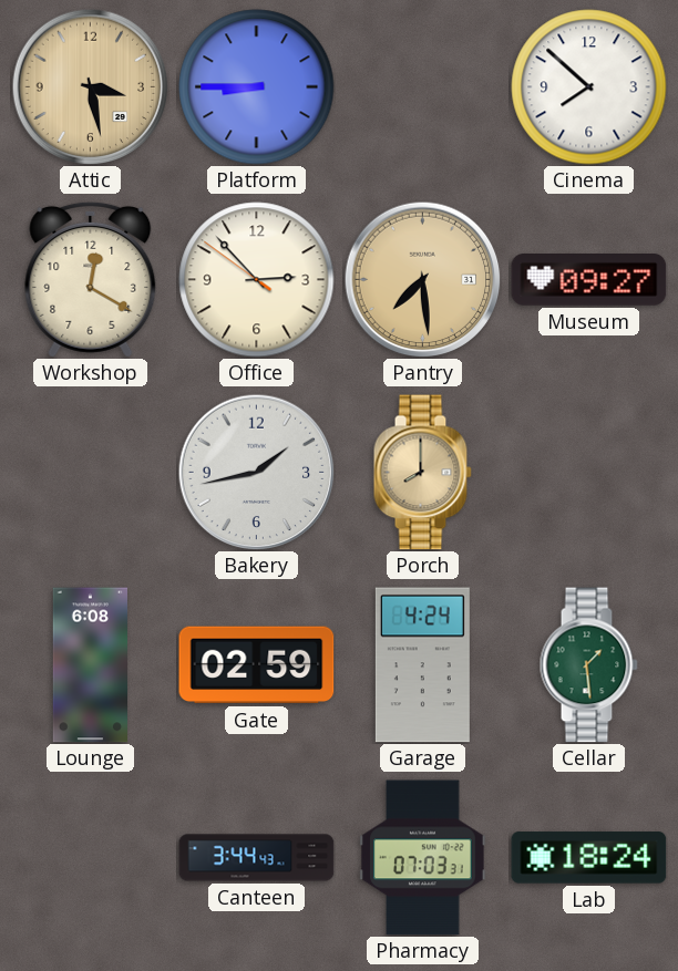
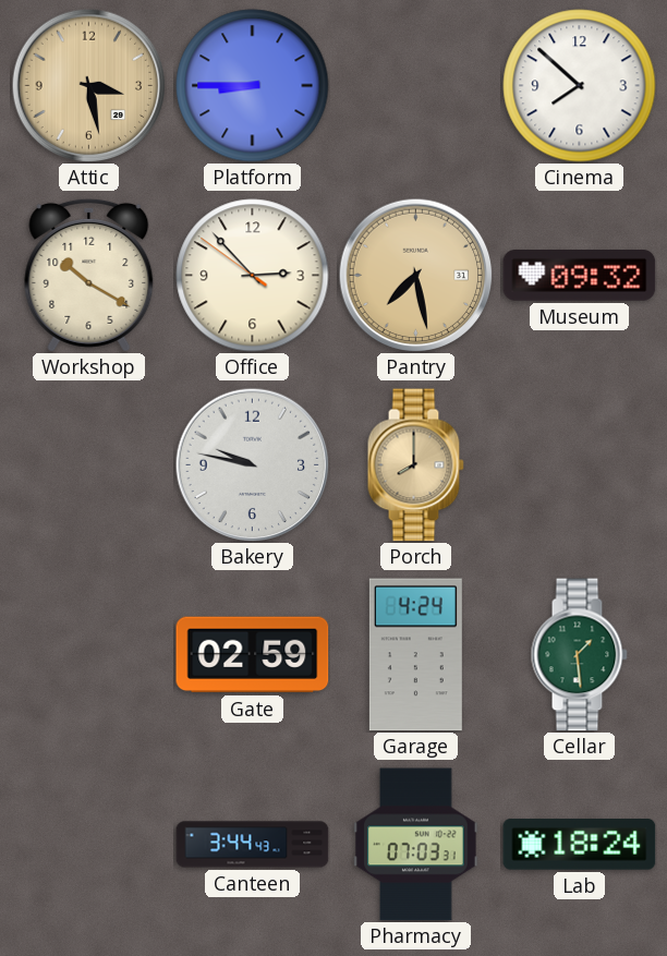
Workshop: 12:20 -> 10:20
Pantry: 7:29 -> 7:28
Museum: 09:27 -> 09:32
Bakery: 1:43 -> 9:47
Lounge: 6:08 -> none
